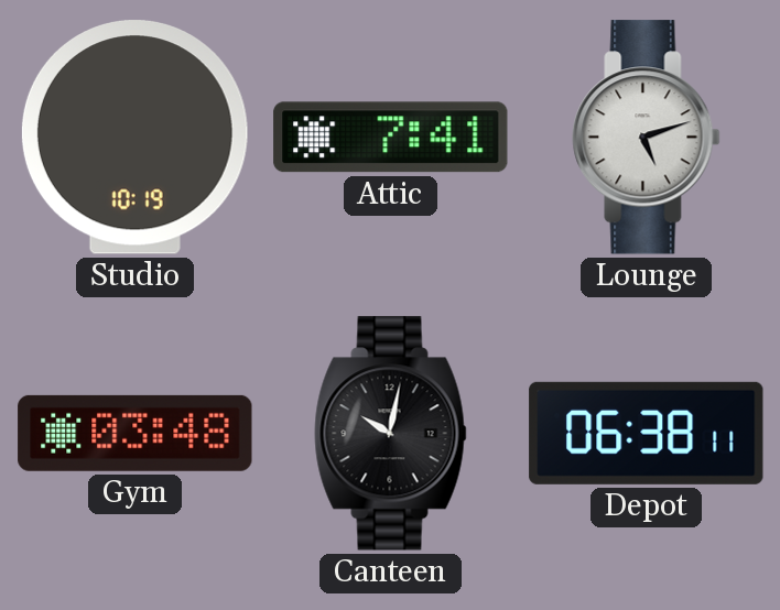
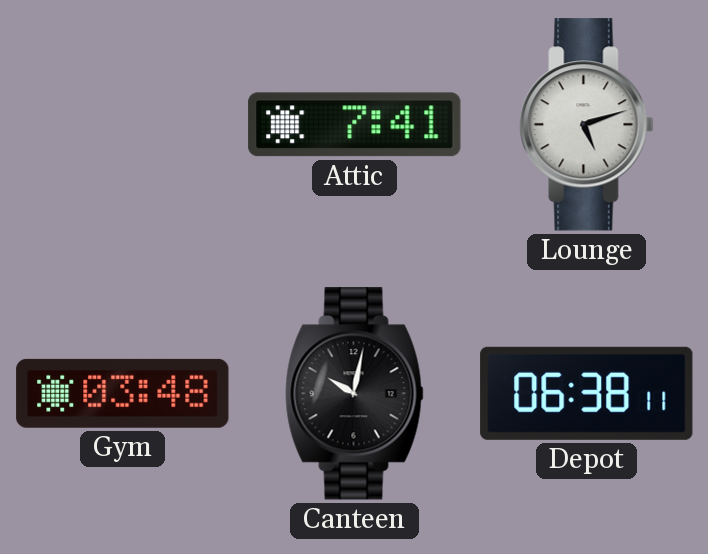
Studio: 10:19 -> none
